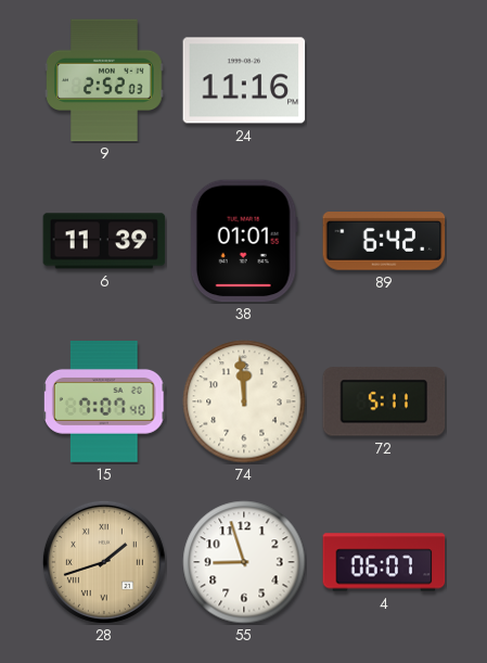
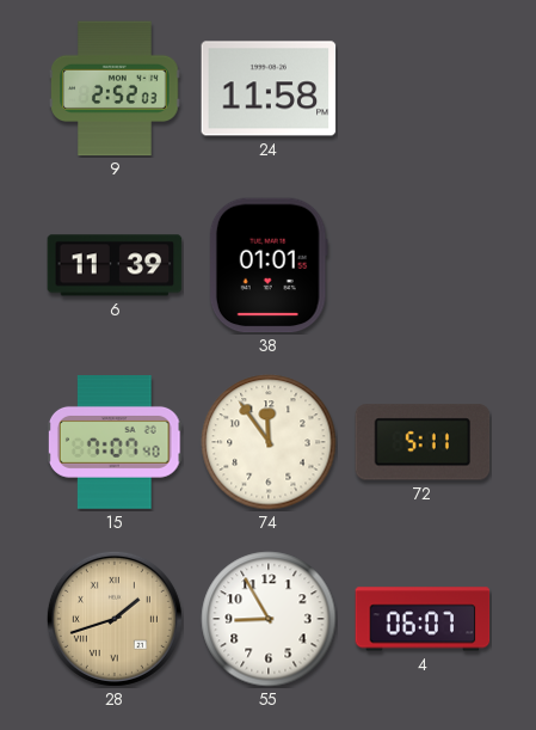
24: 11:16 -> 11:58
89: 6:42 -> none
74: 11:59 -> 11:54
55: 8:57 -> 8:55
